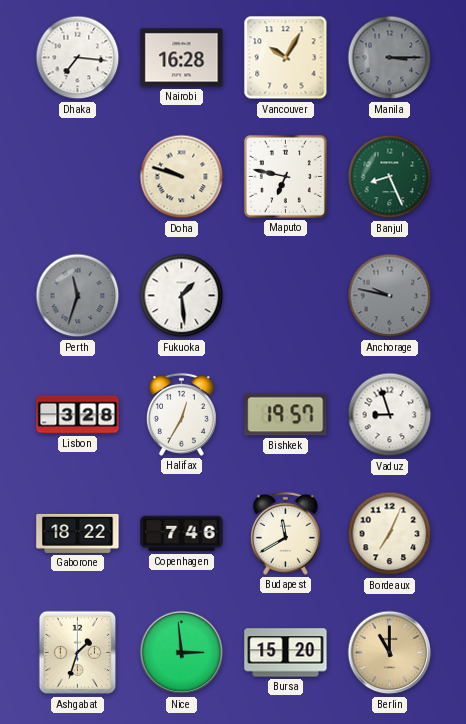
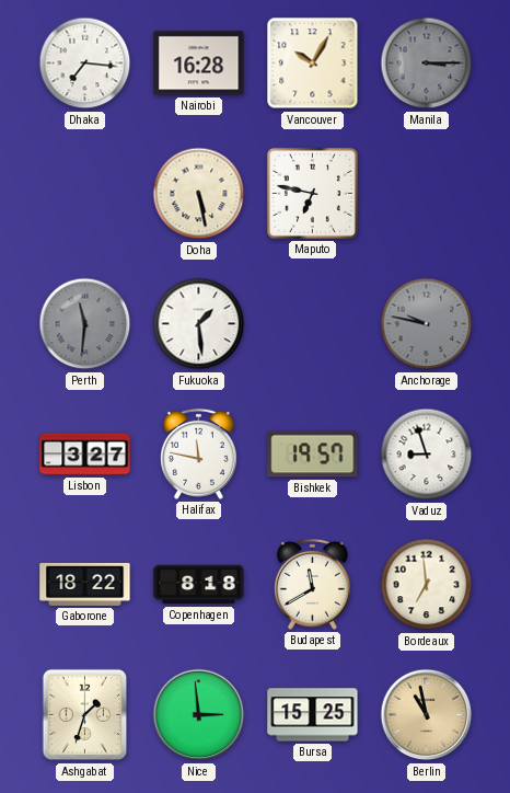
Doha: 9:48 -> 5:28
Banjul: 8:26 -> none
Perth: 11:33 -> 11:31
Lisbon: 3:28 -> 3:27
Halifax: 12:35 -> 11:47
Copenhagen: 7:46 -> 8:18
Bordeaux: 7:04 -> 6:59
Bursa: 15:20 -> 15:25
Berlin: 11:00 -> 10:58
